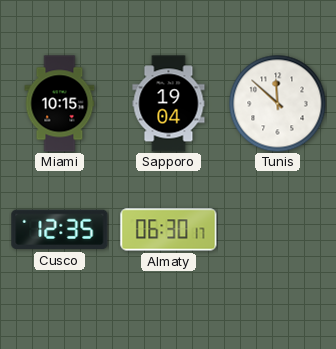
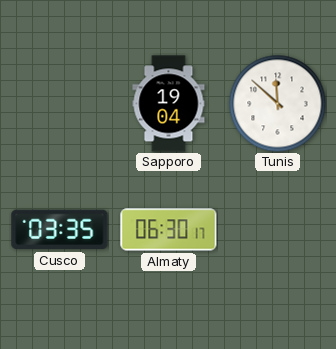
Miami: 10:15 -> none
Cusco: 12:35 -> 03:35
